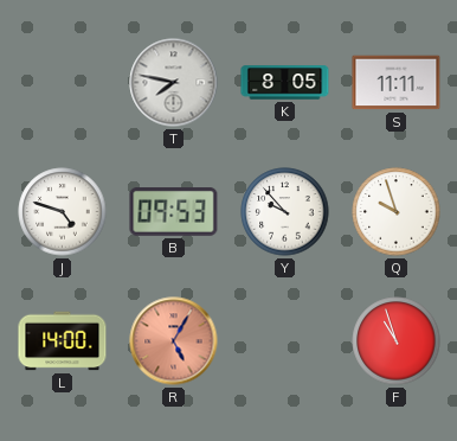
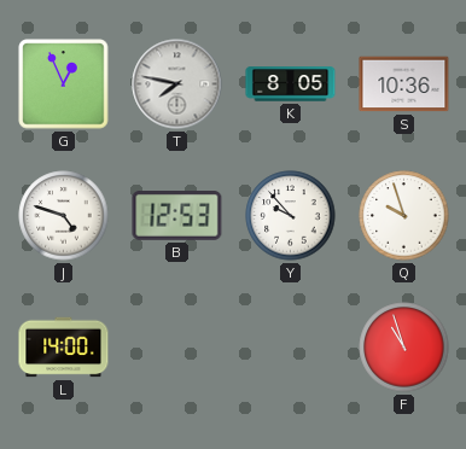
G: none -> 12:56
S: 11:11 -> 10:36
B: 09:53 -> 12:53
R: 5:05 -> none
